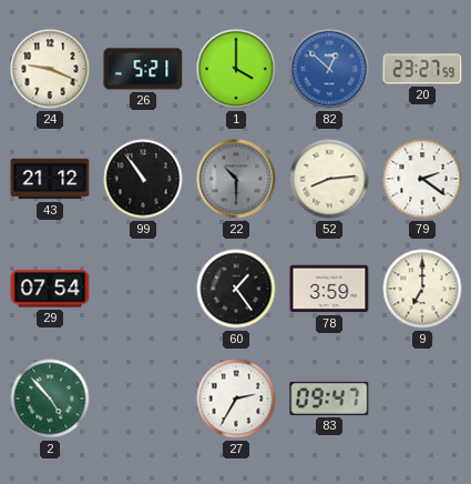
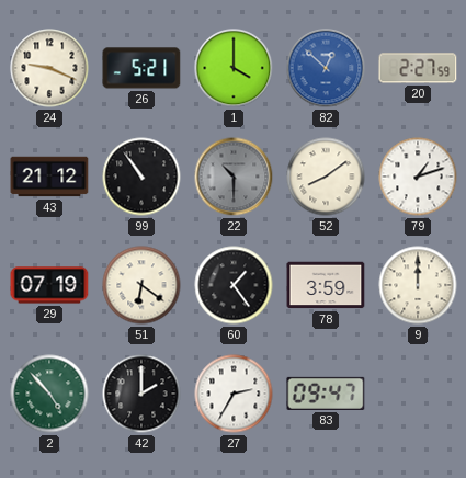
20: 23:27 -> 2:27
52: 8:14 -> 8:09
79: 2:21 -> 1:12
29: 07:54 -> 07:19
51: none -> 6:21
9: 7:00 -> 12:00
42: none -> 2:00
